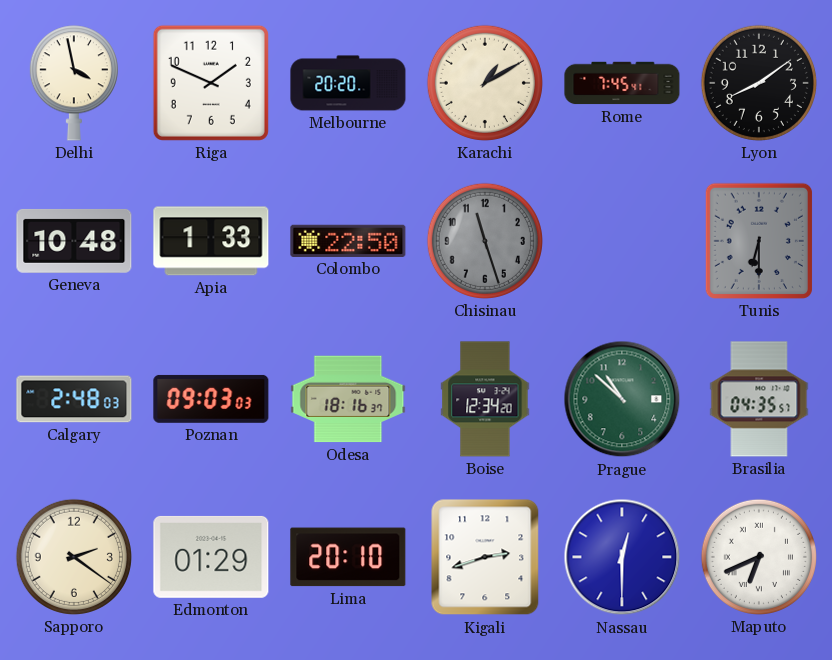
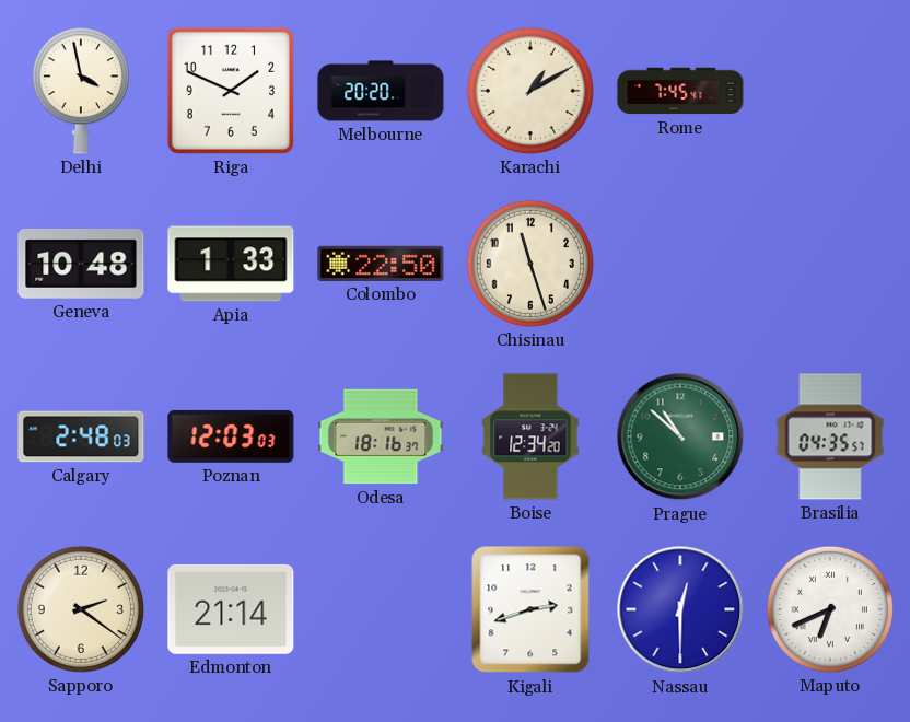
Lyon: 8:09 -> none
Chisinau dial: grey -> cream
Tunis: 6:30 -> none
Poznan: 09:03 -> 12:03
Edmonton: 01:29 -> 21:14
Lima: 20:10 -> none
